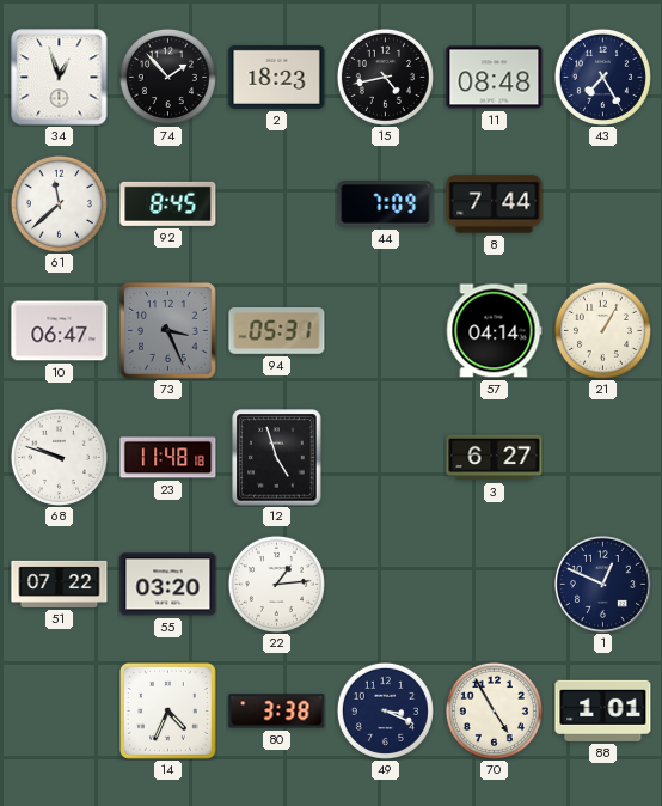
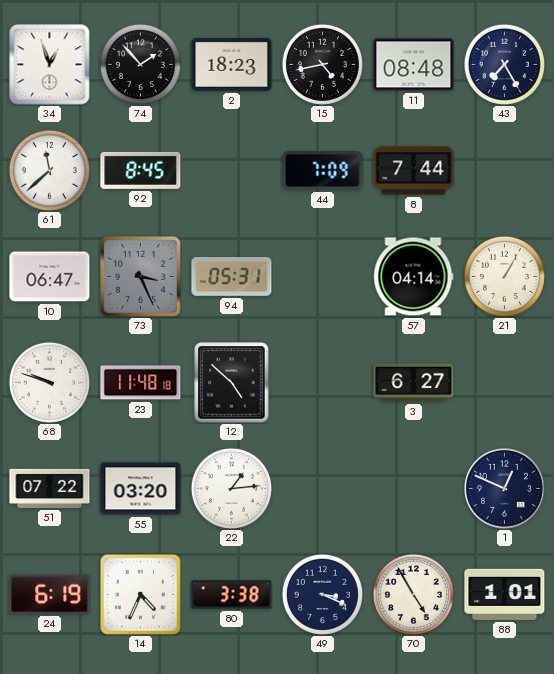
12: 4:57 -> 4:52
24: none -> 6:19
